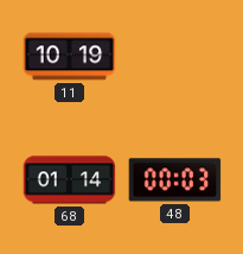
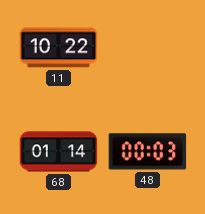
11: 10:19 -> 10:22
